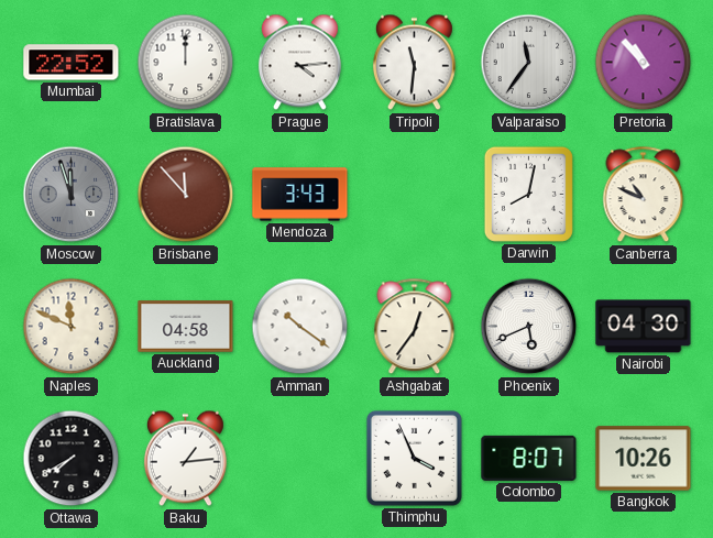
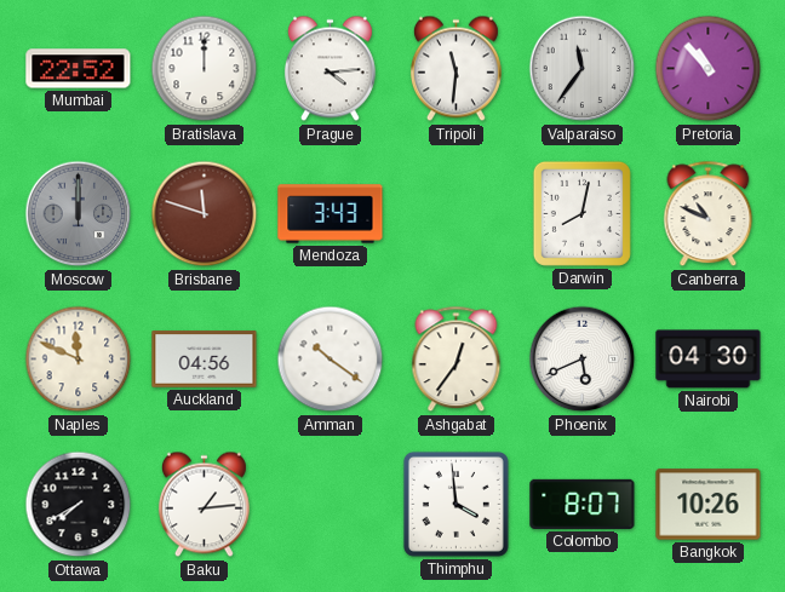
Moscow: 11:57 -> 12:00
Brisbane: 11:53 -> 11:48
Auckland: 04:58 -> 04:56
Thimphu: 3:56 -> 3:59
